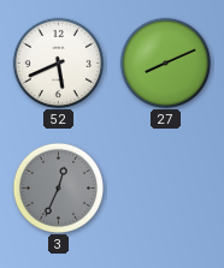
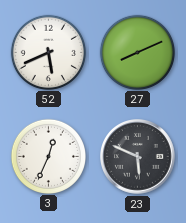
3 dial: grey -> white
23: none -> 5:49
